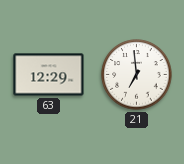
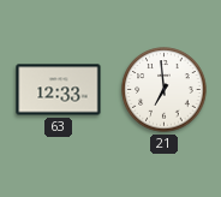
63: 12:29 -> 12:33
